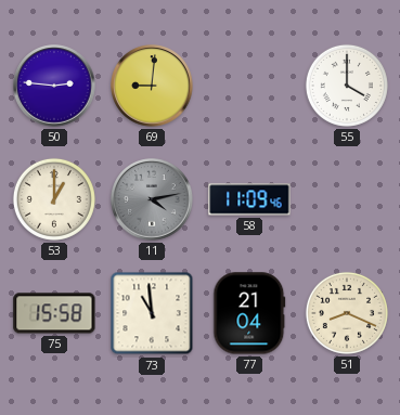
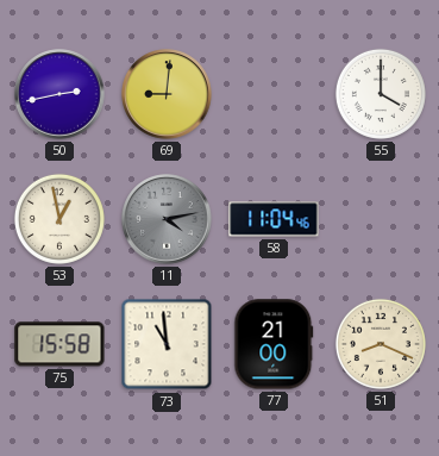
50: 2:46 -> 2:43
53: 1:00 -> 12:58
58: 11:09 -> 11:04
77: 21:04 -> 21:00
